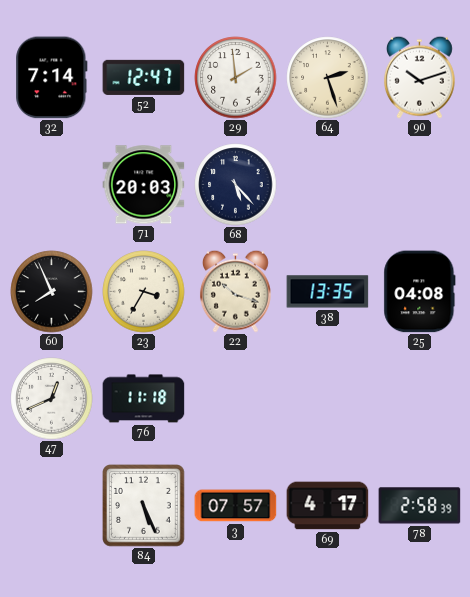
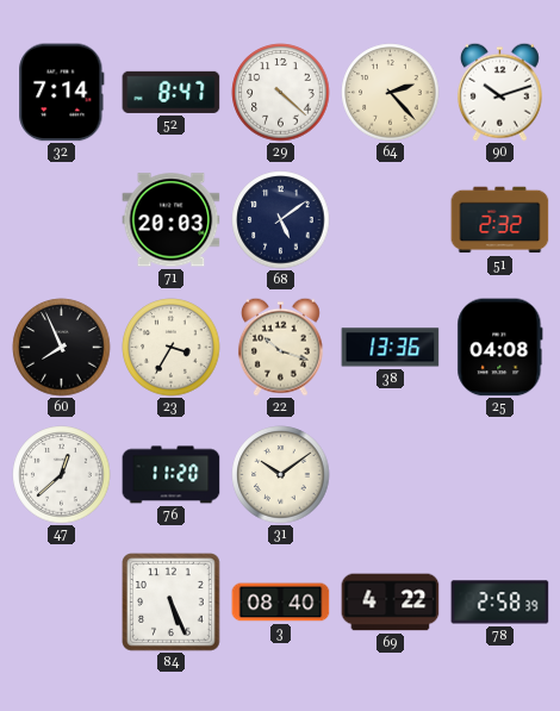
52: 12:47 -> 8:47
29: 1:59 -> 4:22
64: 2:27 -> 2:23
68: 5:23 -> 5:09
51: none -> 2:32
38: 13:35 -> 13:36
47: 12:41 -> 12:38
76: 11:18 -> 11:20
31: none -> 10:09
3: 07:57 -> 08:40
69: 4:17 -> 4:22
